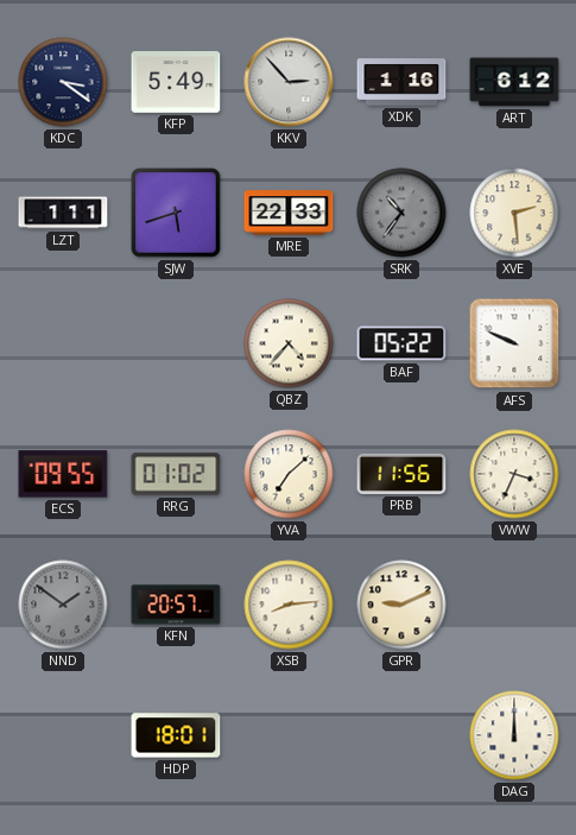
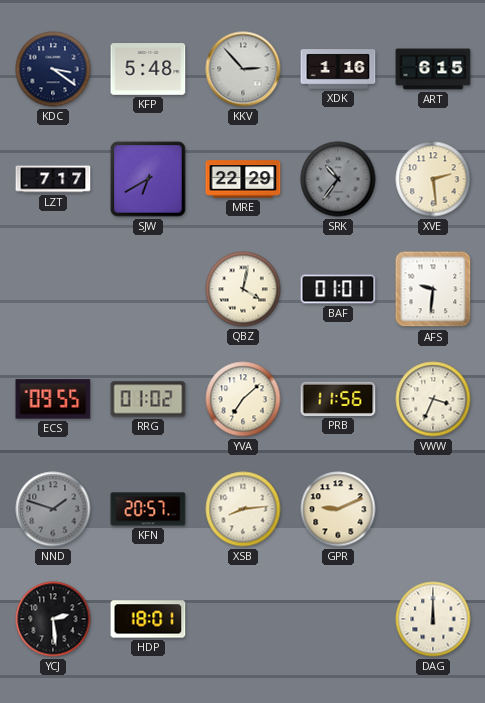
KFP: 5:49 -> 5:48
ART: 6:12 -> 6:15
LZT: 1:11 -> 7:17
SJW: 5:42 -> 6:40
MRE: 22:33 -> 22:29
QBZ: 4:37 -> 4:02
BAF: 05:22 -> 01:01
AFS: 9:49 -> 9:31
NND: 1:51 -> 1:48
YCJ: none -> 2:29
